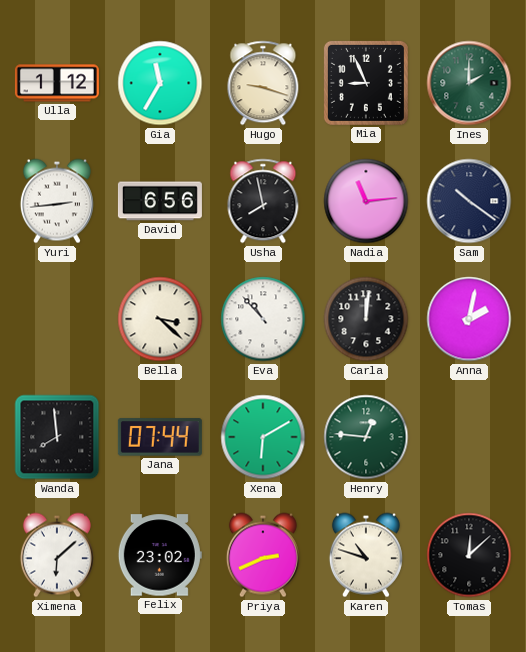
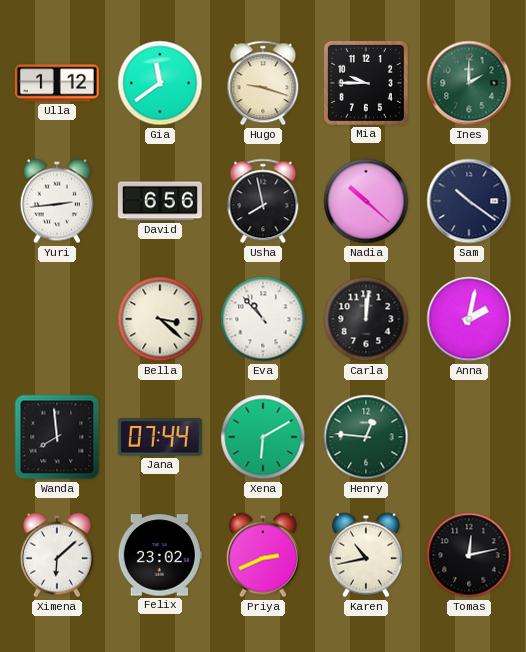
Gia: 11:35 -> 11:39
Mia: 8:56 -> 9:45
Nadia: 11:14 -> 10:22
Karen: 10:48 -> 10:43
Tomas: 12:08 -> 12:13
